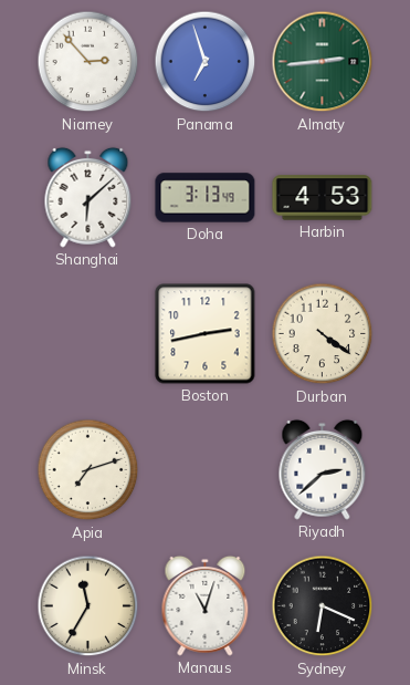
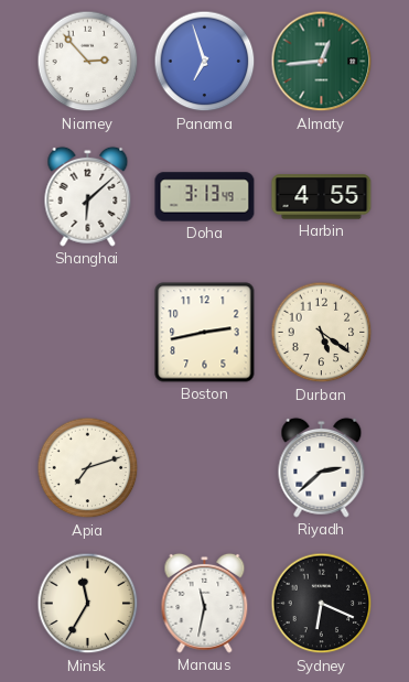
Almaty: 2:44 -> 12:44
Harbin: 4:53 -> 4:55
Durban: 4:21 -> 5:21
Manaus: 11:03 -> 11:32
